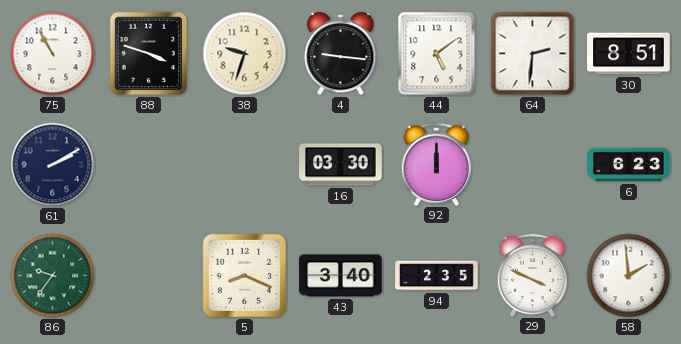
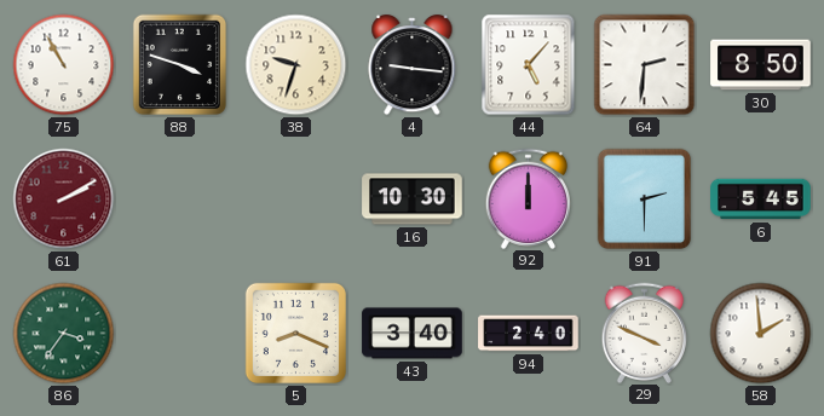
44: 5:09 -> 5:07
30: 8:51 -> 8:50
61 dial: navy -> burgundy
16: 03:30 -> 10:30
91: none -> 2:30
6: 6:23 -> 5:45
86: 9:36 -> 3:36
94: 2:35 -> 2:40
